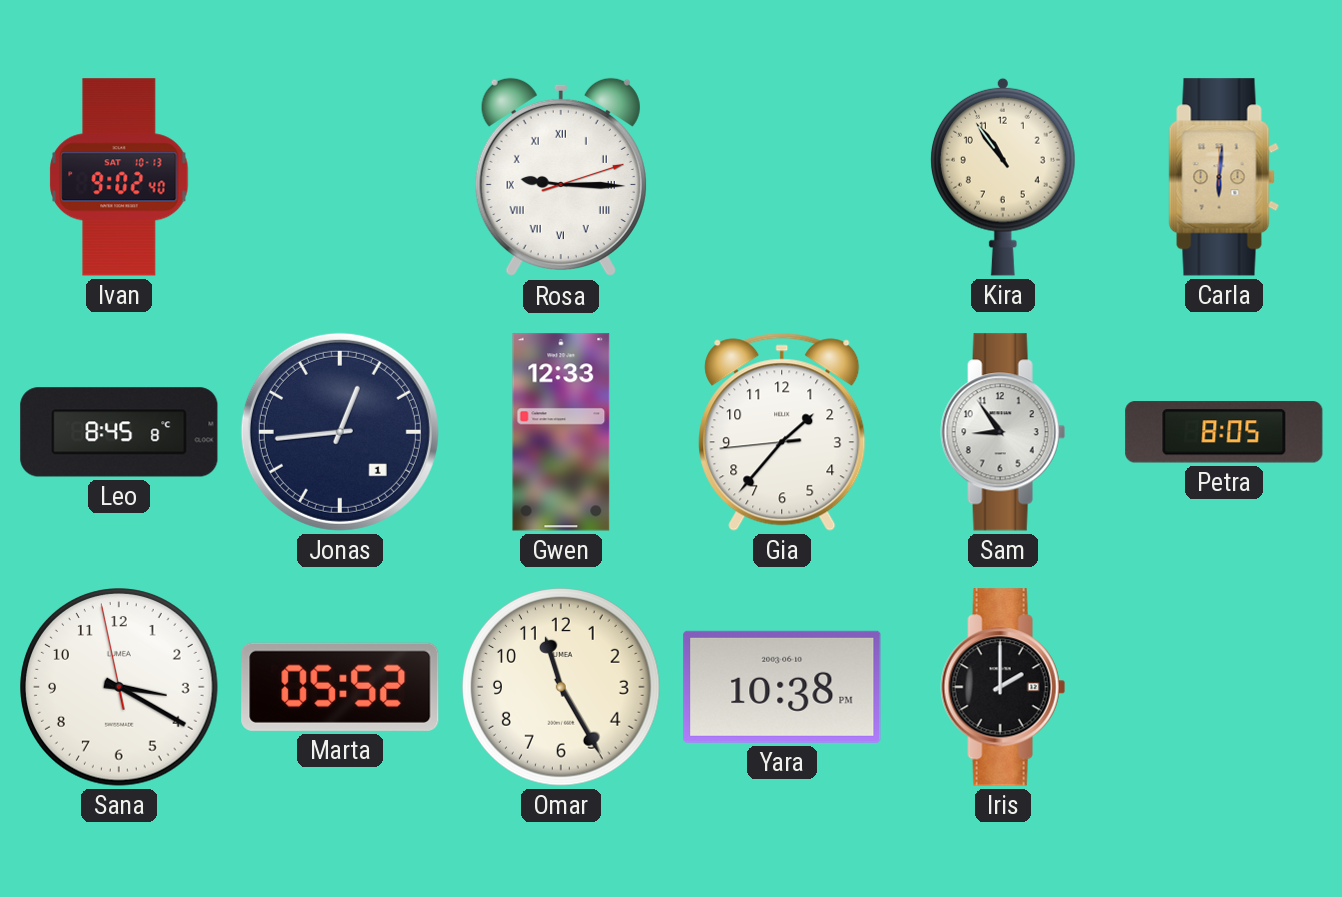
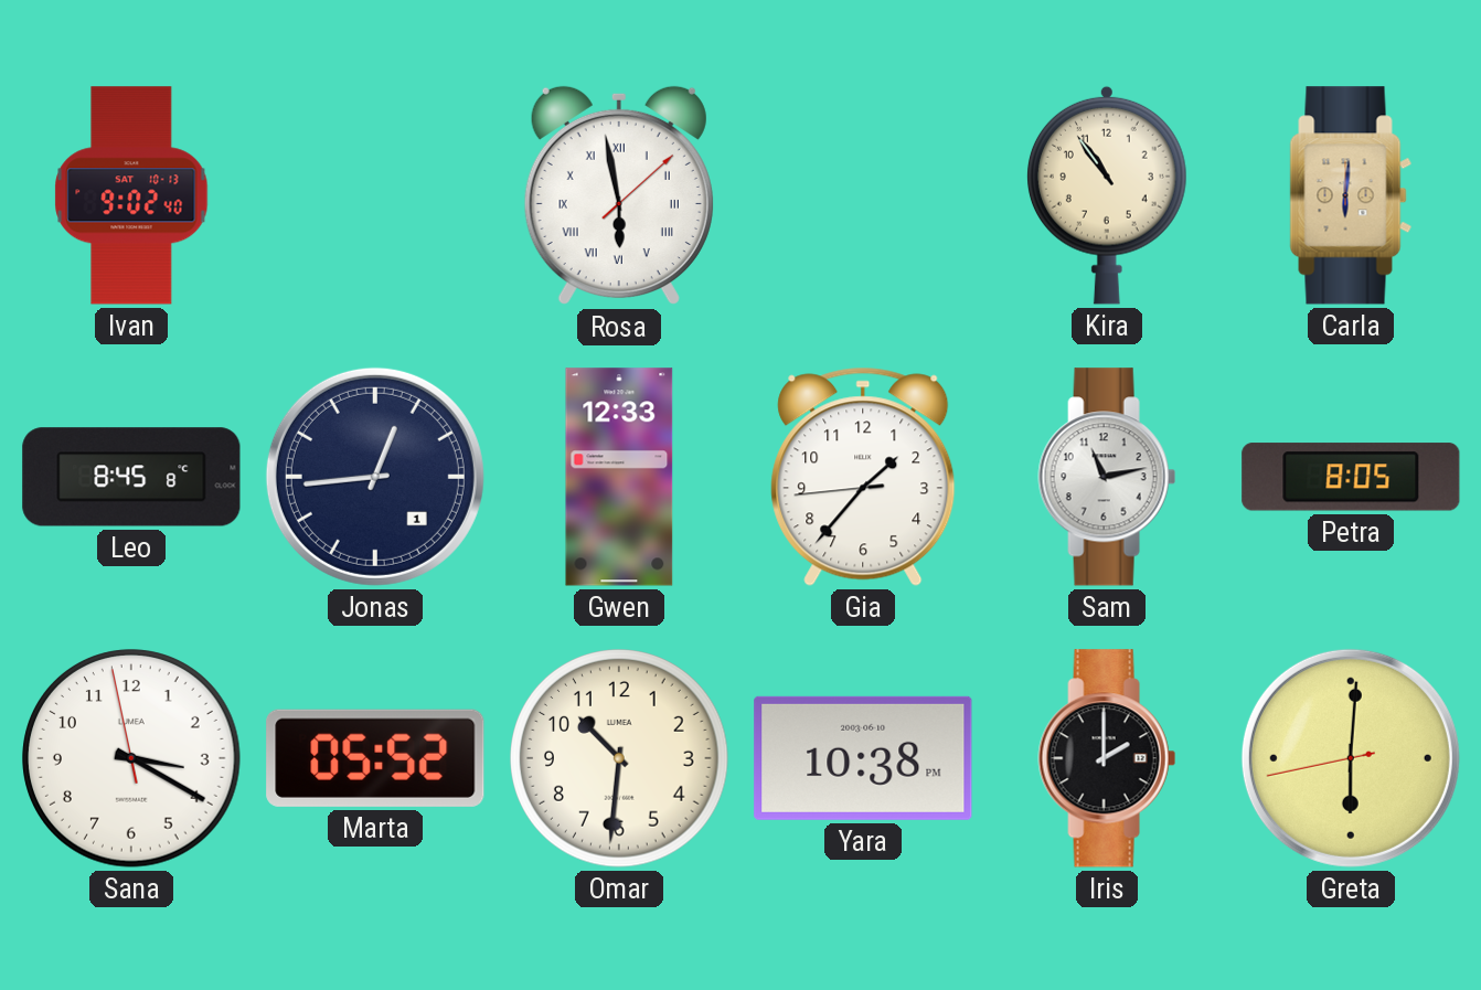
Rosa: 9:15 -> 5:58
Sam: 8:54 -> 11:13
Omar: 11:25 -> 10:31
Greta: none -> 6:00
